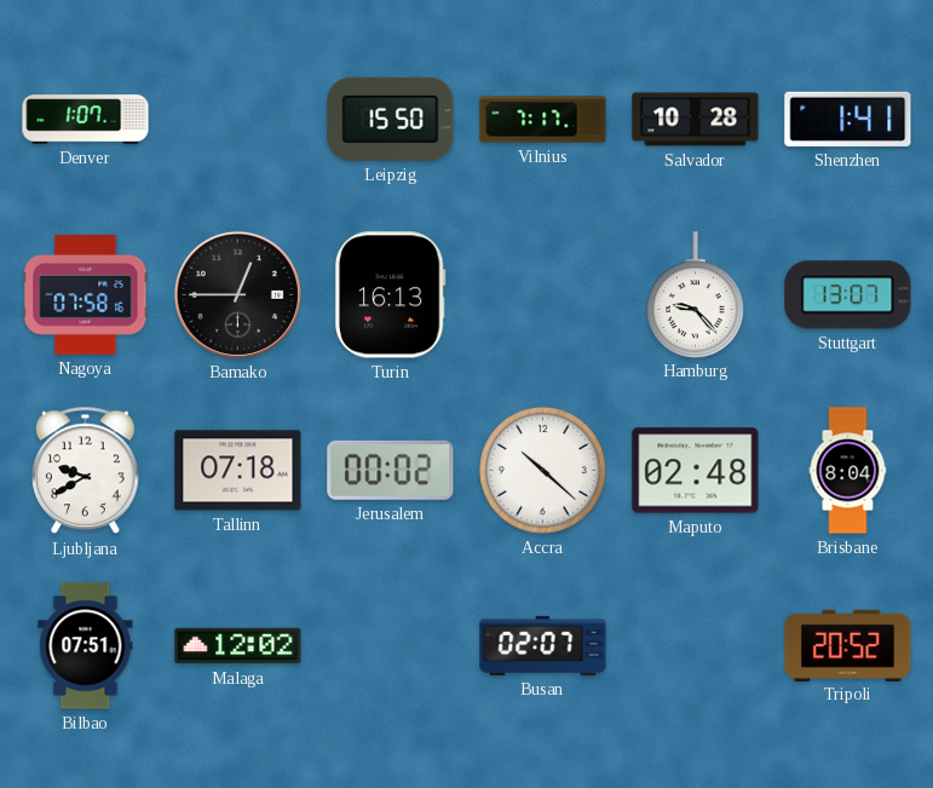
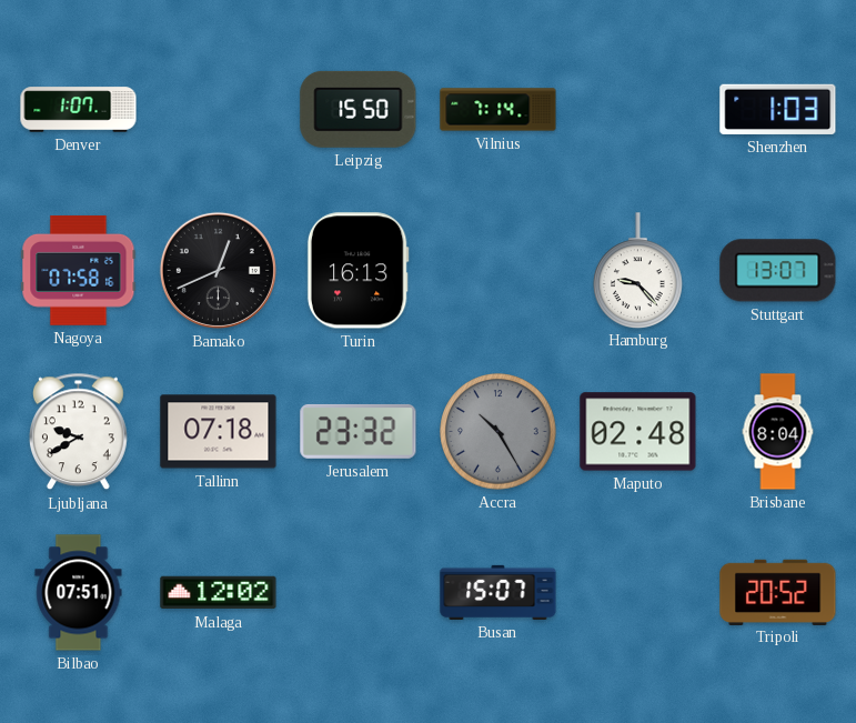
Vilnius: 7:17 -> 7:14
Salvador: 10:28 -> none
Shenzhen: 1:41 -> 1:03
Bamako: 12:45 -> 12:41
Jerusalem: 00:02 -> 23:32
Accra: 10:22 -> 10:25
Accra dial: white -> grey
Busan: 02:07 -> 15:07
